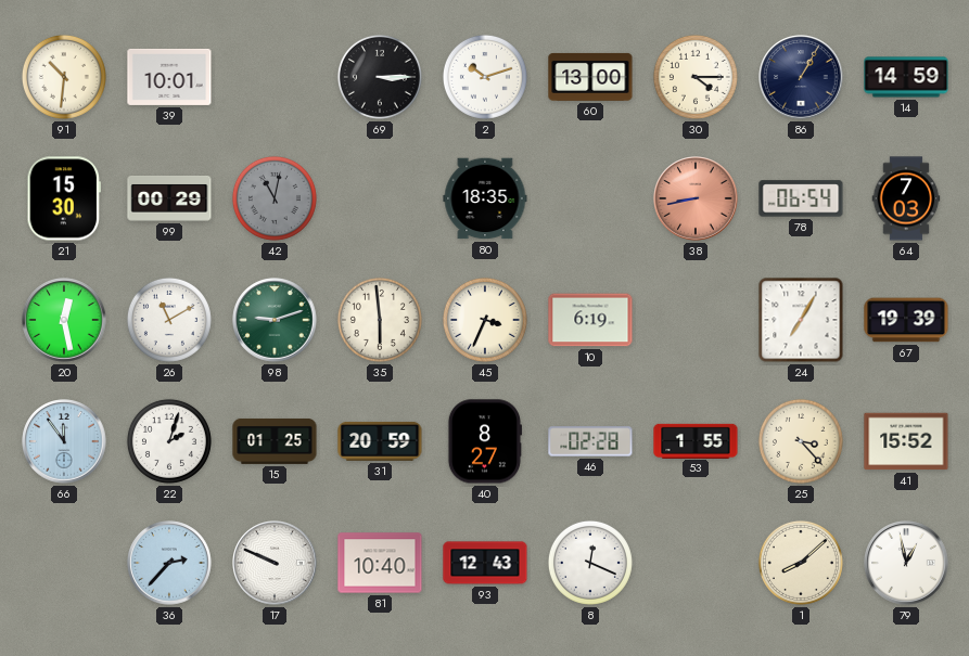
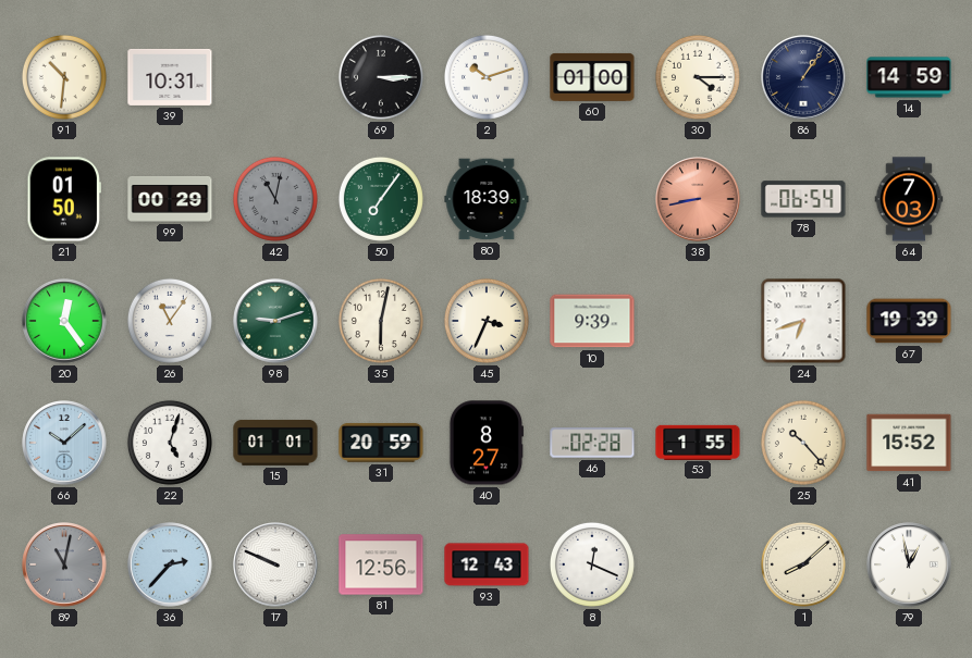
39: 10:01 -> 10:31
60: 13:00 -> 01:00
86: 1:05 -> 1:06
21: 15:30 -> 01:50
50: none -> 7:06
80: 18:35 -> 18:39
20: 12:28 -> 12:24
26: 11:10 -> 11:06
35: 5:59 -> 6:02
10: 6:19 -> 9:39
24: 7:05 -> 6:42
66: 11:54 -> 10:08
22: 2:03 -> 5:03
15: 01:25 -> 01:01
25: 3:23 -> 10:23
89: none -> 11:02
81: 10:40 -> 12:56
